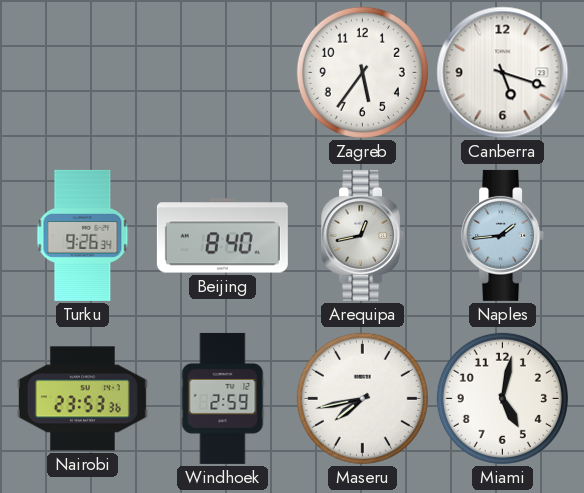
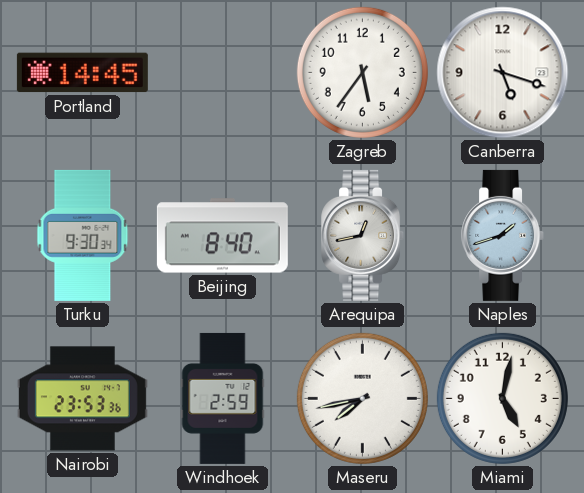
Portland: none -> 14:45
Turku: 9:26 -> 9:30
Naples: 1:44 -> 1:42
